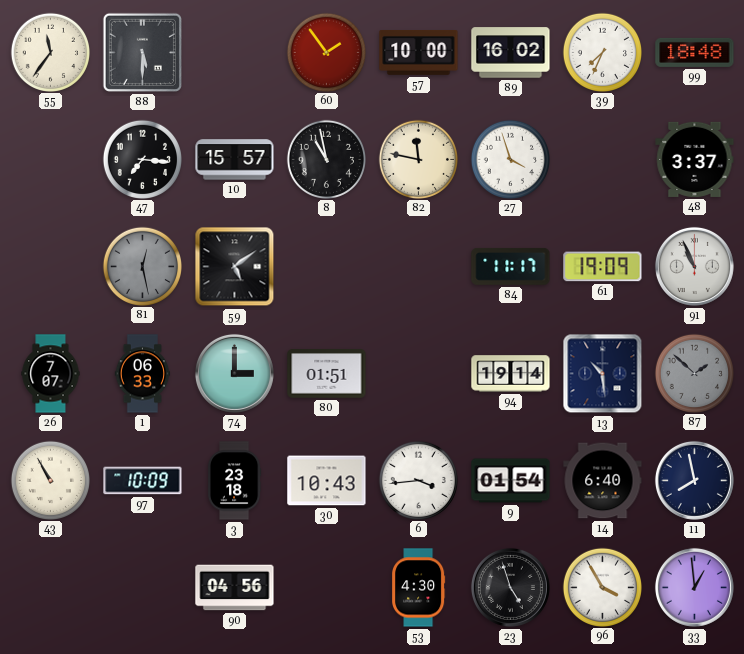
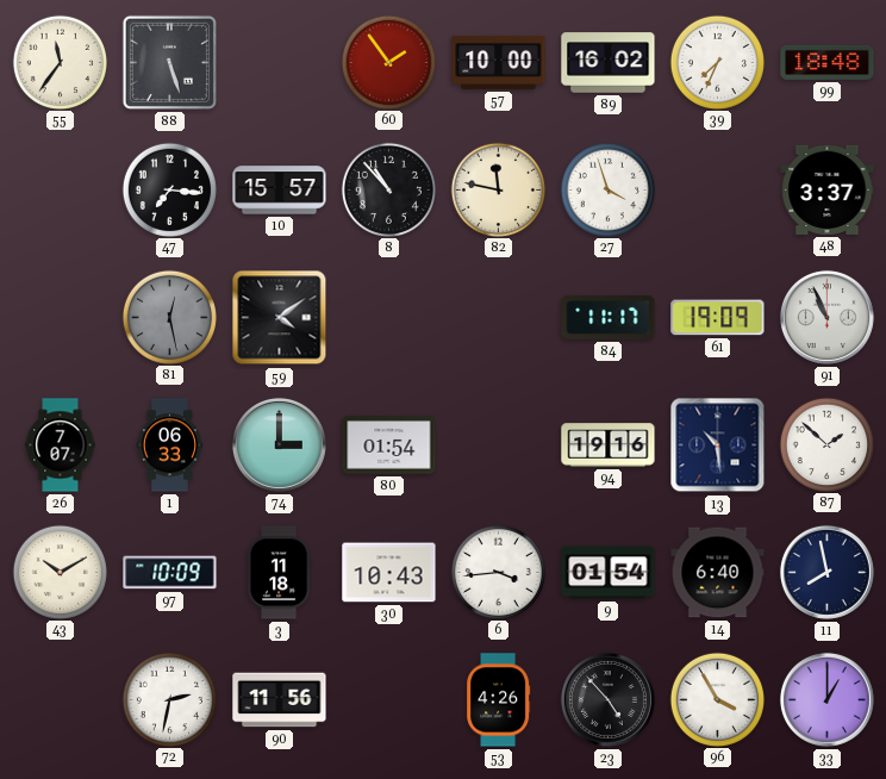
88: 5:30 -> 5:27
8: 10:58 -> 10:53
59: 5:09 -> 4:09
80: 01:51 -> 01:54
94: 19:14 -> 19:16
87 dial: grey -> white
43: 10:55 -> 10:10
3: 23:18 -> 11:18
72: none -> 2:32
90: 04:56 -> 11:56
53: 4:30 -> 4:26
23: 4:57 -> 4:53
33: 12:59 -> 1:00
